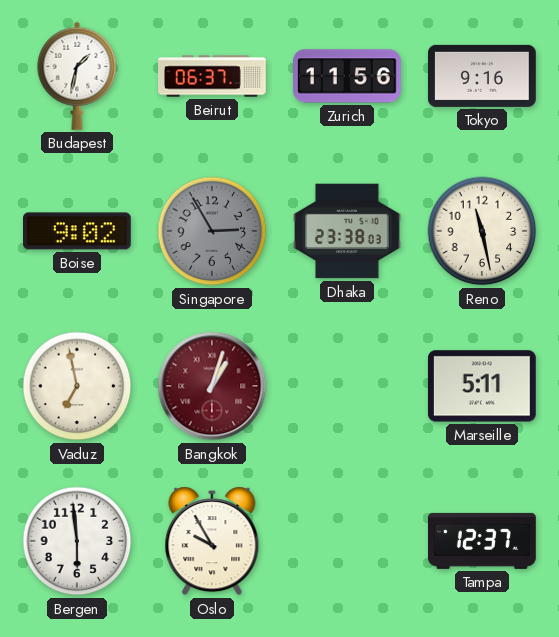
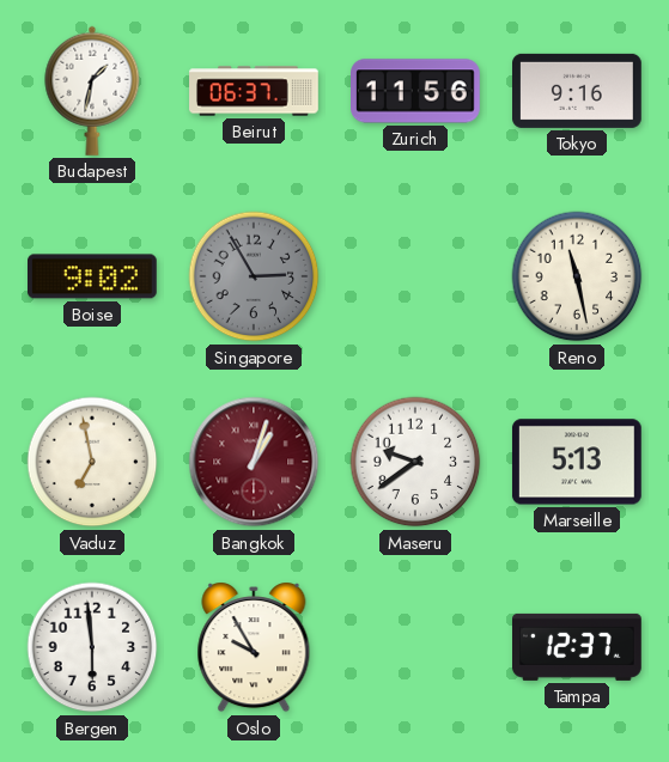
Dhaka: 23:38 -> none
Maseru: none -> 9:39
Marseille: 5:11 -> 5:13
